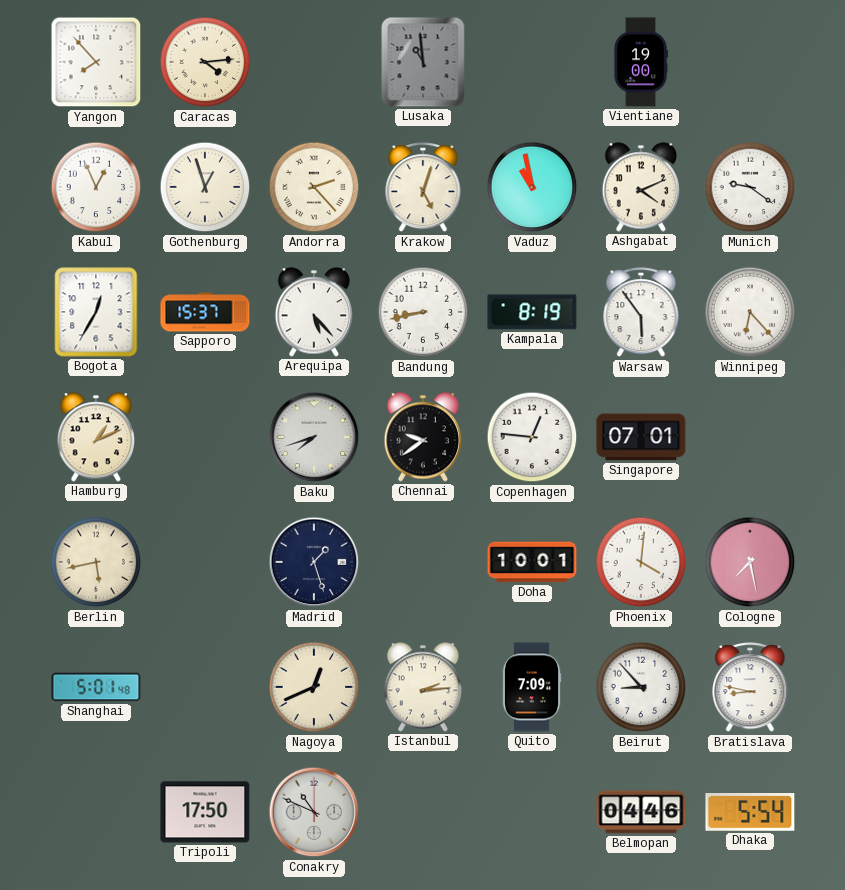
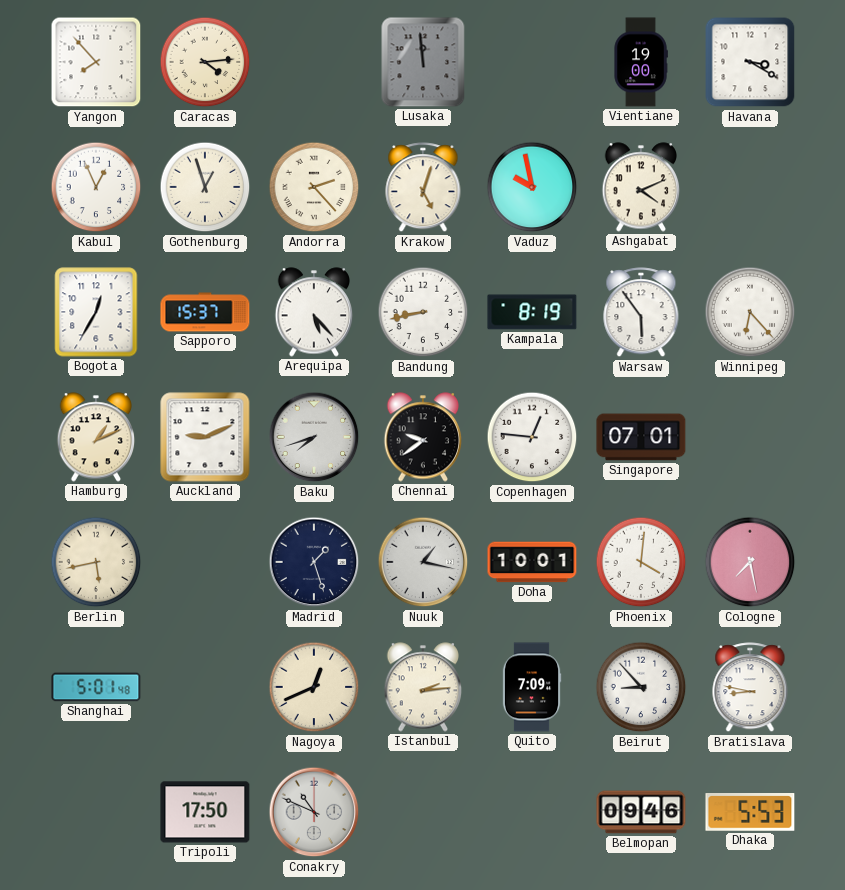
Lusaka: 10:59 -> 11:59
Havana: none -> 3:20
Vaduz: 10:58 -> 9:58
Munich: 9:21 -> none
Auckland: none -> 9:11
Nuuk: none -> 1:17
Belmopan: 04:46 -> 09:46
Dhaka: 5:54 -> 5:53
